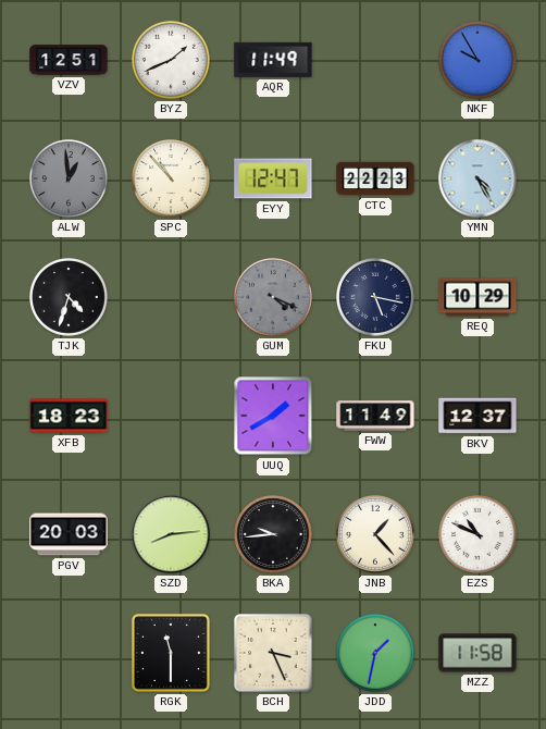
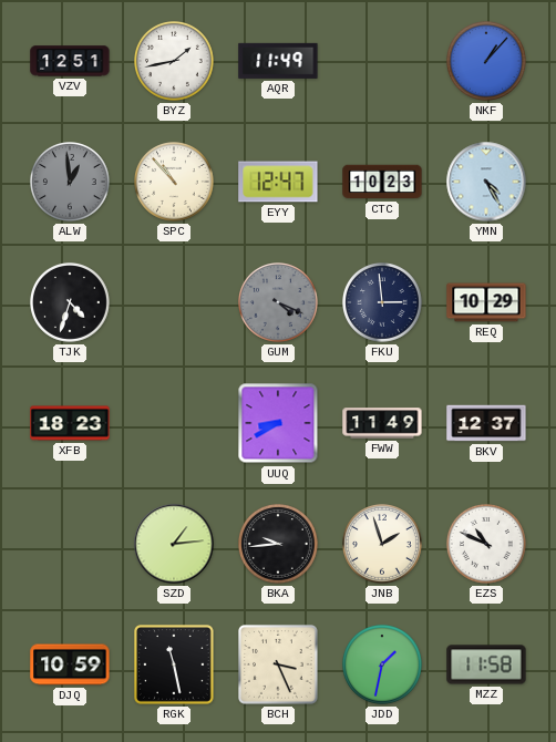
BYZ: 1:41 -> 1:43
NKF: 9:55 -> 1:07
CTC: 22:23 -> 10:23
FKU: 5:17 -> 2:59
UUQ: 1:40 -> 8:40
PGV: 20:03 -> none
SZD: 8:14 -> 1:14
JNB: 1:23 -> 1:57
DJQ: none -> 10:59
RGK: 11:30 -> 11:28
